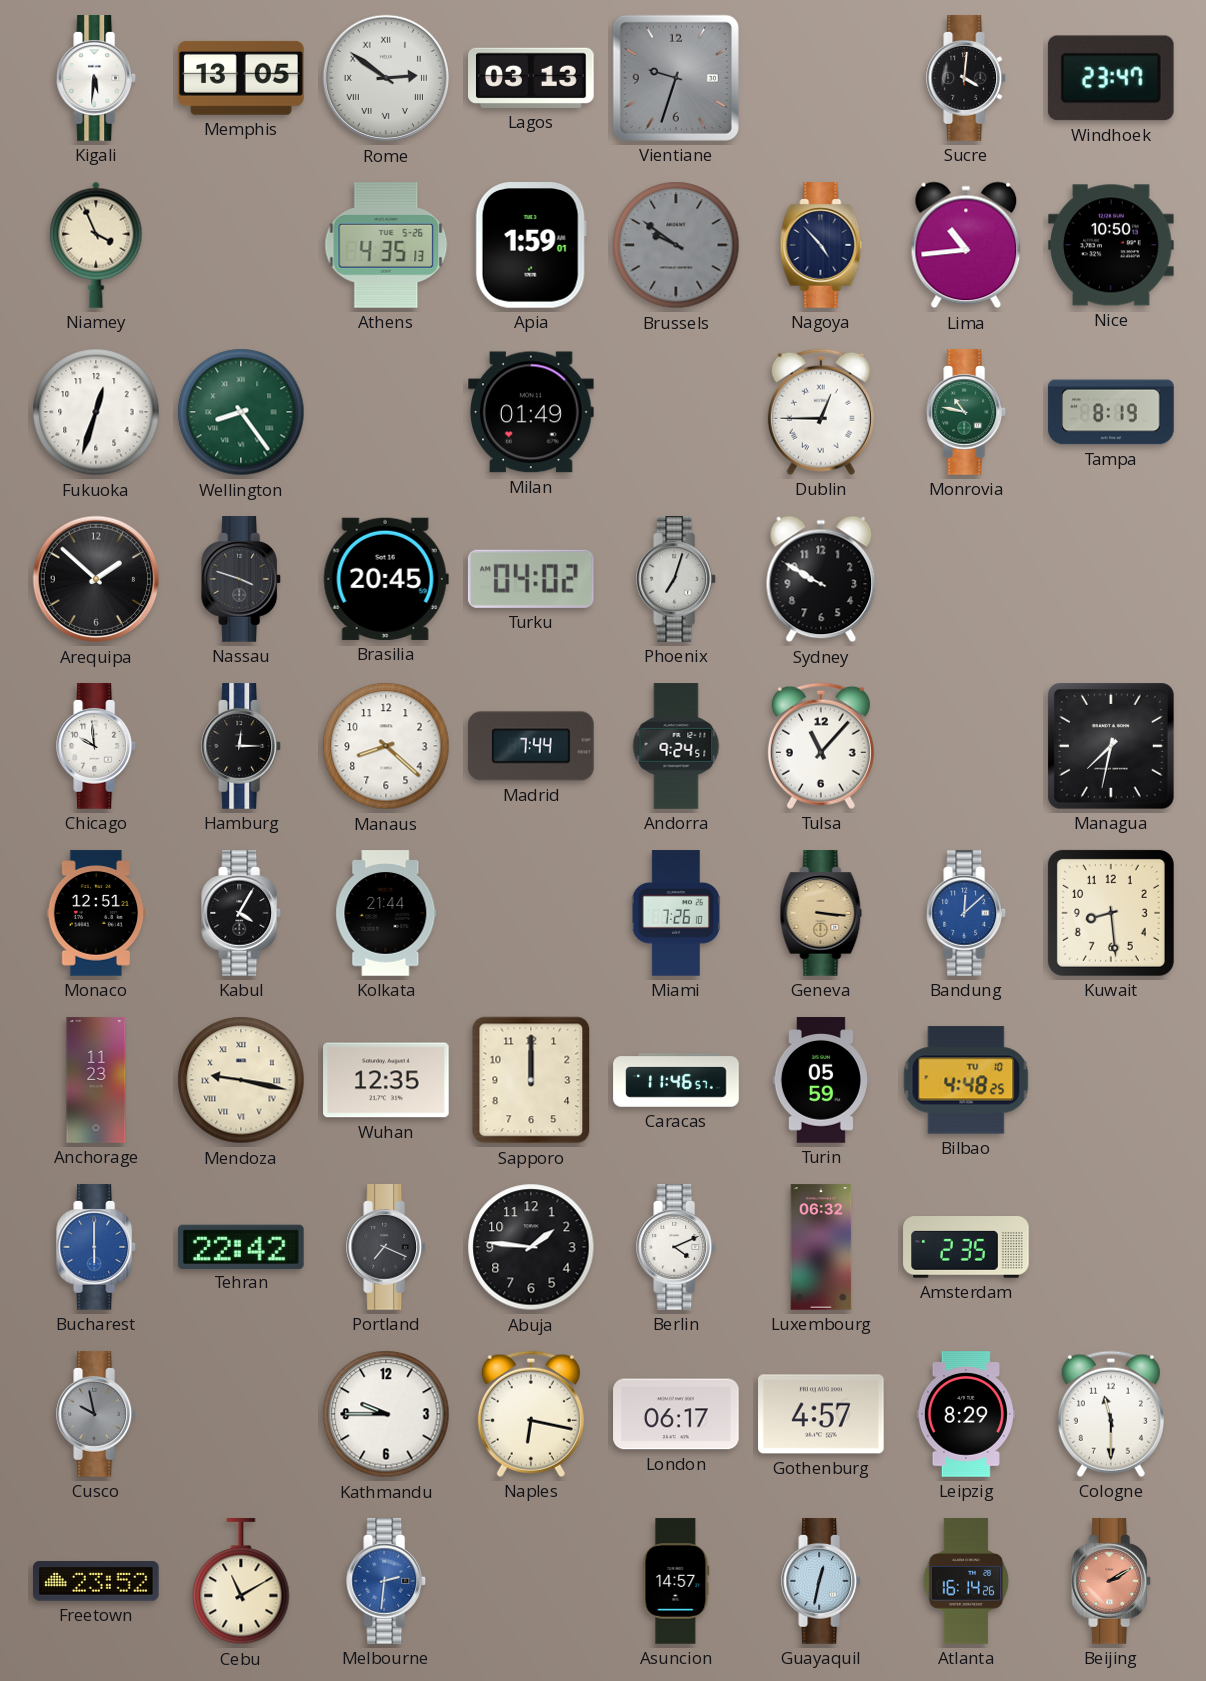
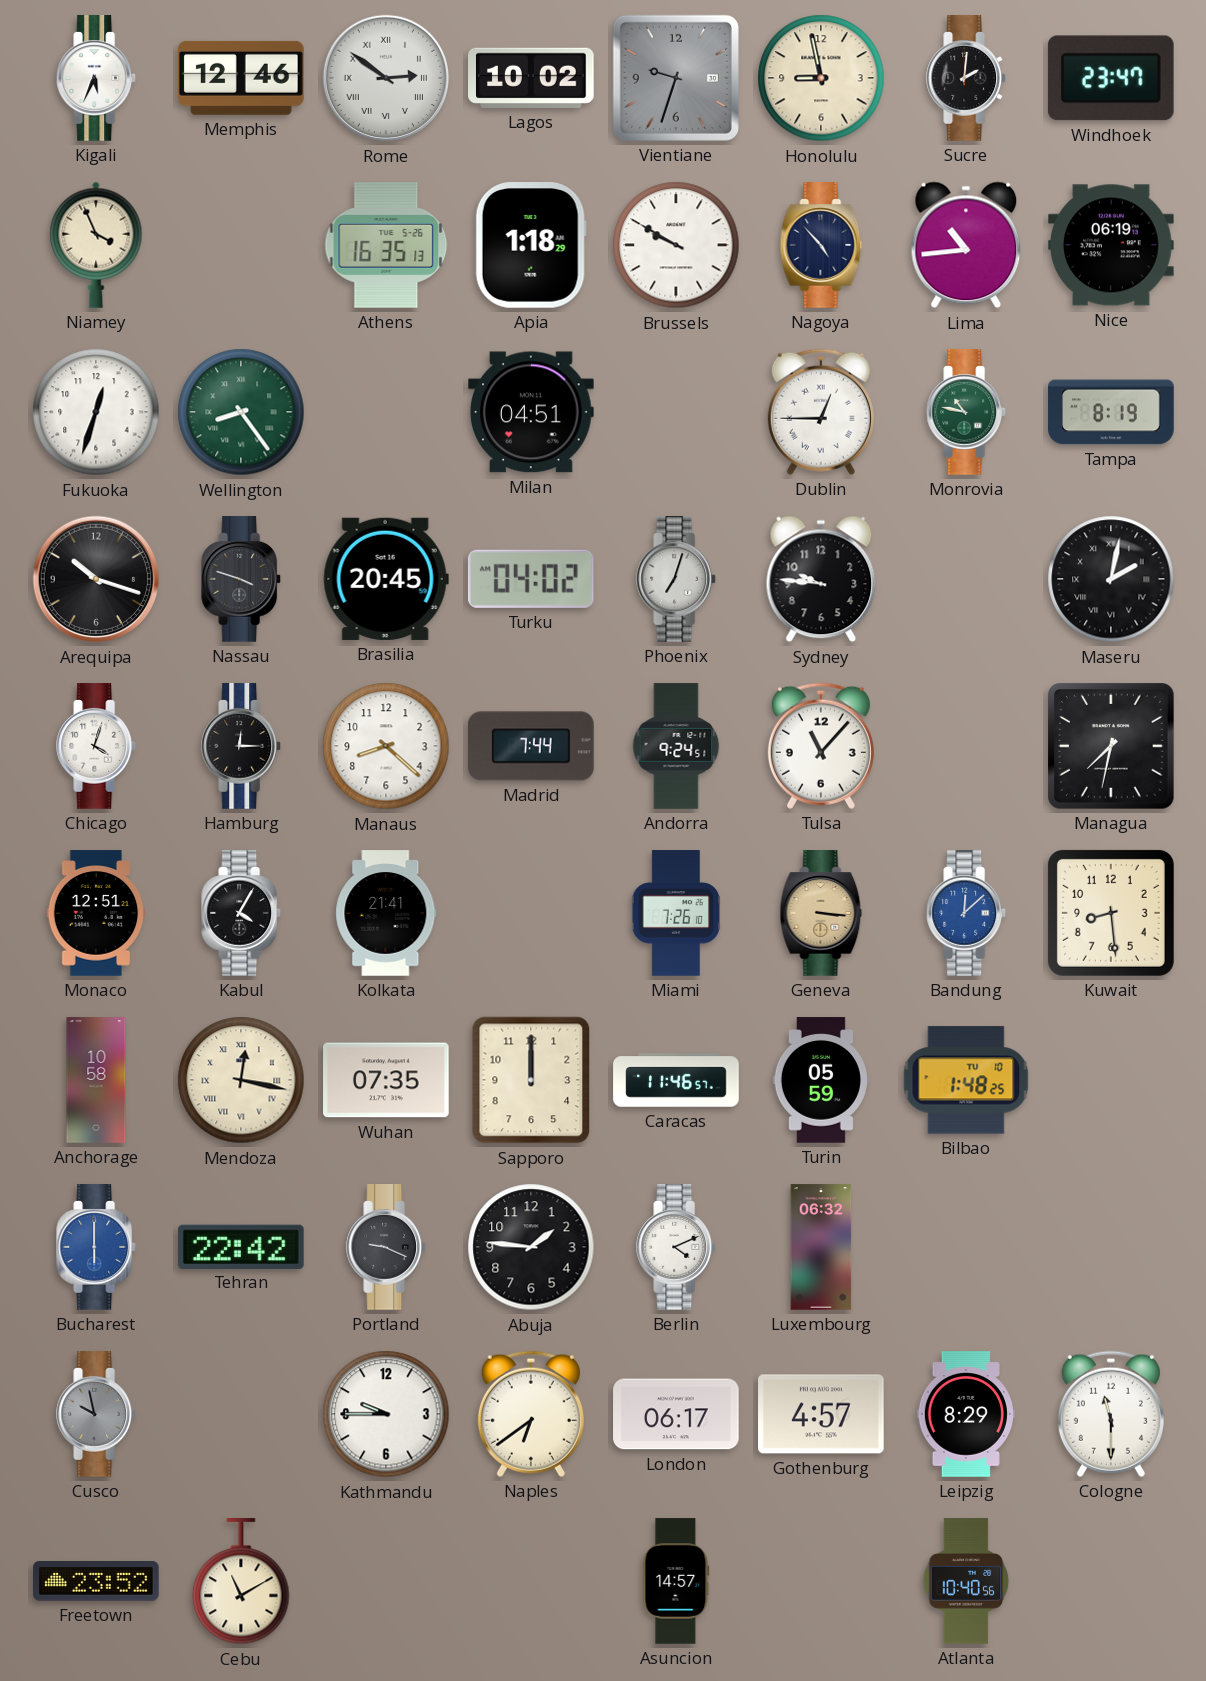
Kigali: 5:31 -> 5:34
Memphis: 13:05 -> 12:46
Lagos: 03:13 -> 10:02
Honolulu: none -> 8:58
Sucre: 4:01 -> 2:01
Athens: 4:35 -> 16:35
Apia: 1:59 -> 1:18
Brussels: 9:51 -> 9:50
Brussels dial: grey -> white
Nice: 10:50 -> 06:19
Milan: 01:49 -> 04:51
Arequipa: 1:52 -> 10:18
Sydney: 9:50 -> 9:46
Maseru: none -> 2:02
Chicago: 9:59 -> 4:03
Kolkata: 21:44 -> 21:41
Anchorage: 11:23 -> 10:58
Mendoza: 9:17 -> 12:17
Wuhan: 12:35 -> 07:35
Bilbao: 4:48 -> 1:48
Portland: 7:19 -> 9:19
Amsterdam: 2:35 -> none
Naples: 6:17 -> 6:39
Melbourne: 2:31 -> none
Guayaquil: 12:32 -> none
Atlanta: 16:14 -> 10:40
Beijing: 2:10 -> none
